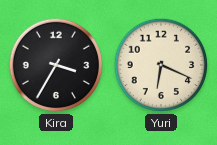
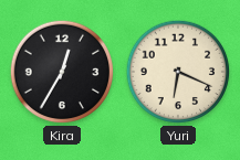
Kira: 3:35 -> 12:35
